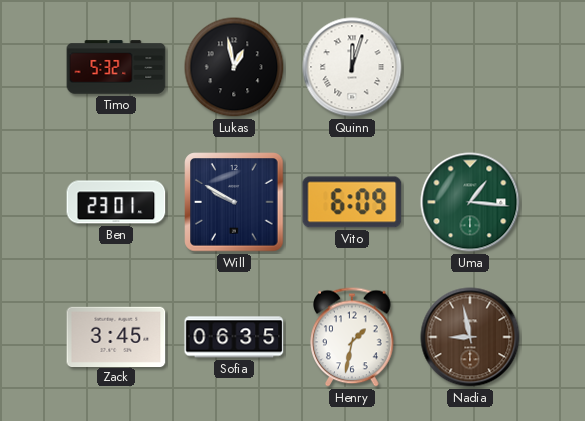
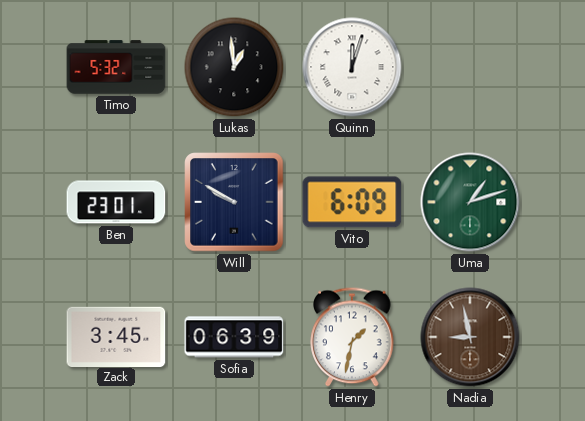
Lukas: 12:58 -> 12:59
Uma: 1:16 -> 1:12
Sofia: 06:35 -> 06:39
